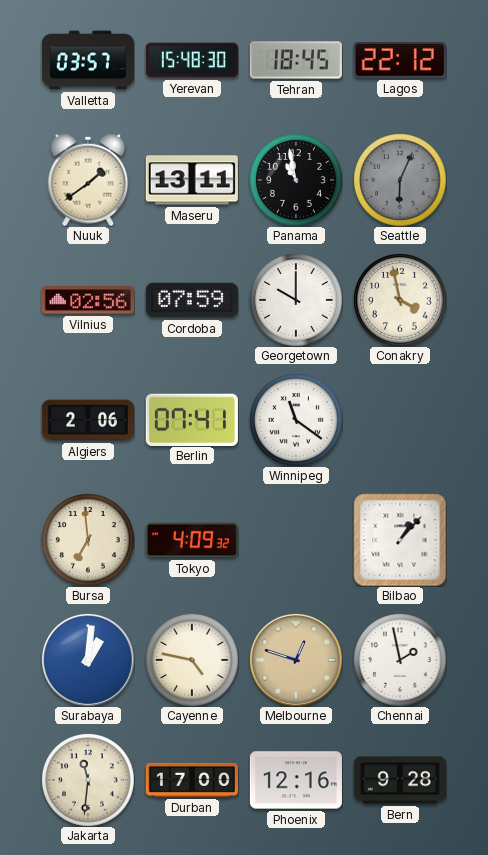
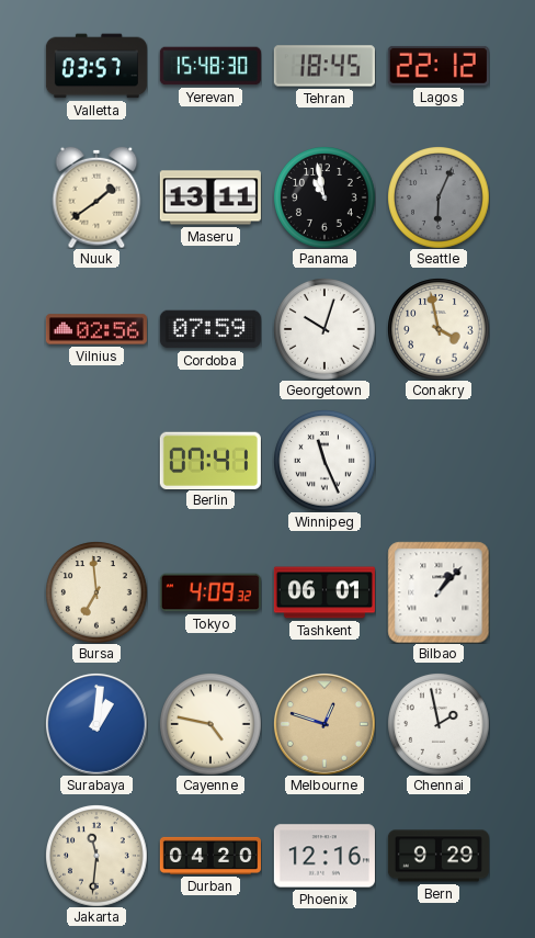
Georgetown: 10:00 -> 10:03
Algiers: 2:06 -> none
Winnipeg: 11:21 -> 11:26
Tashkent: none -> 06:01
Durban: 17:00 -> 04:20
Bern: 9:28 -> 9:29
